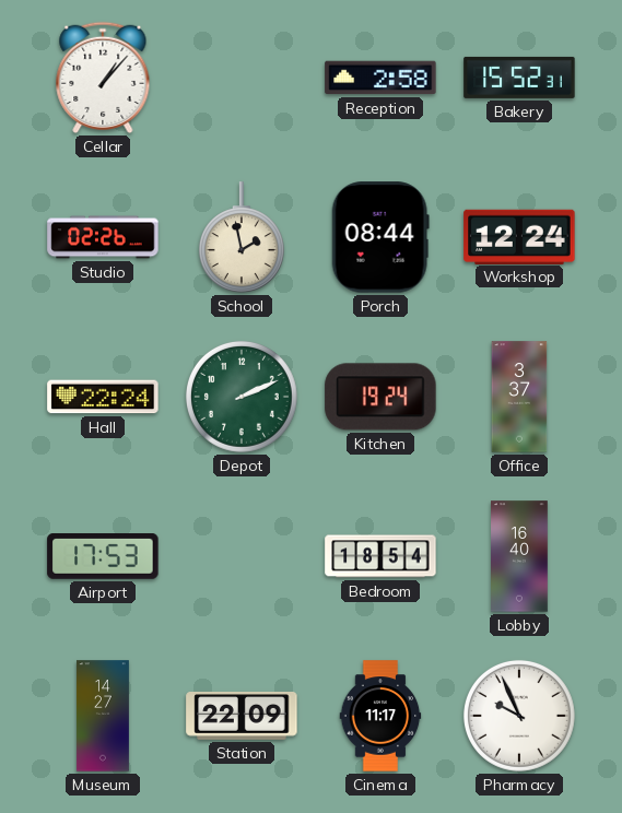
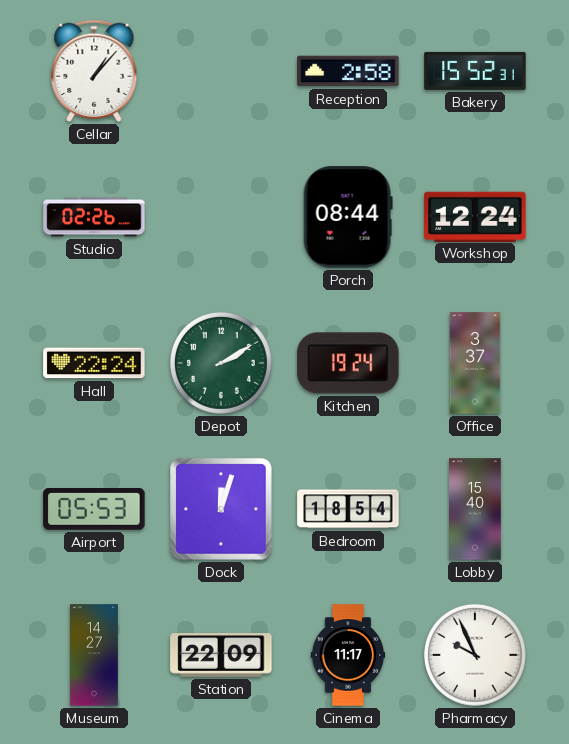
School: 1:58 -> none
Depot: 2:11 -> 2:10
Airport: 17:53 -> 05:53
Dock: none -> 12:03
Lobby: 16:40 -> 15:40
